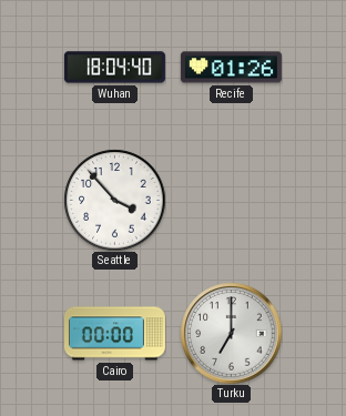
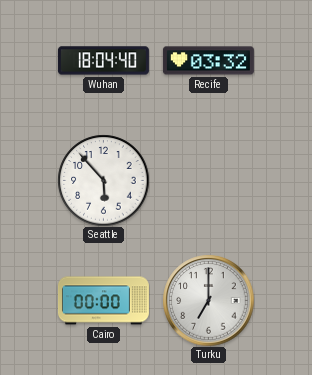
Recife: 01:26 -> 03:32
Seattle: 3:53 -> 5:53
